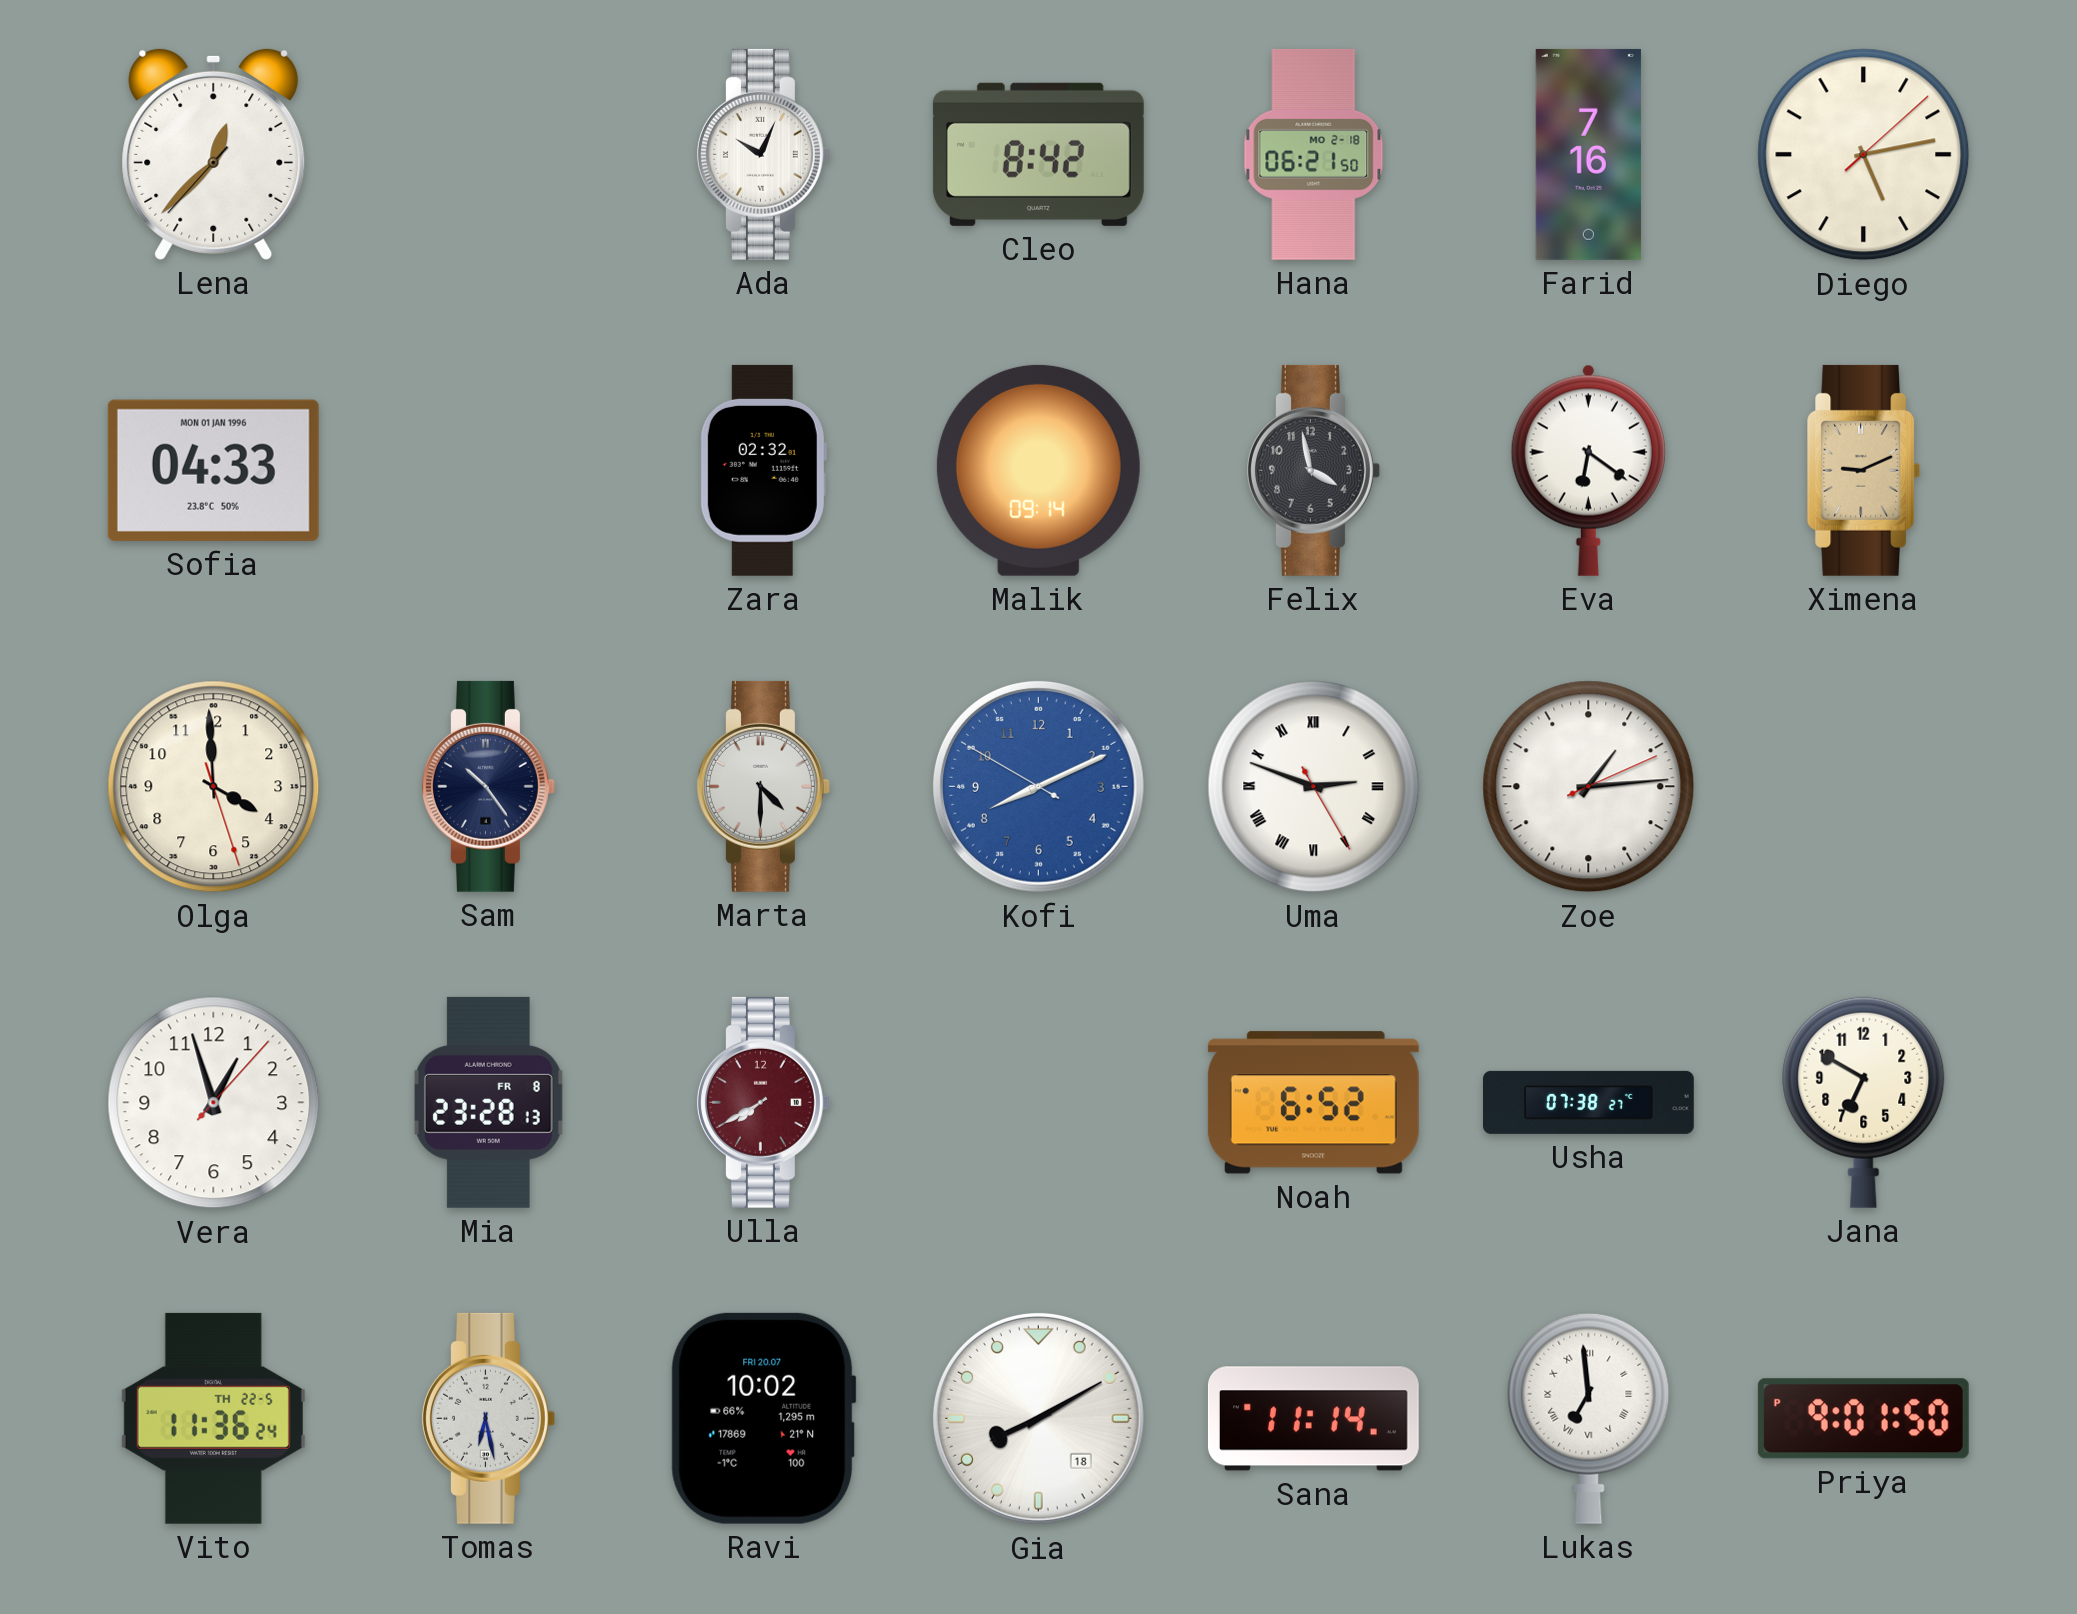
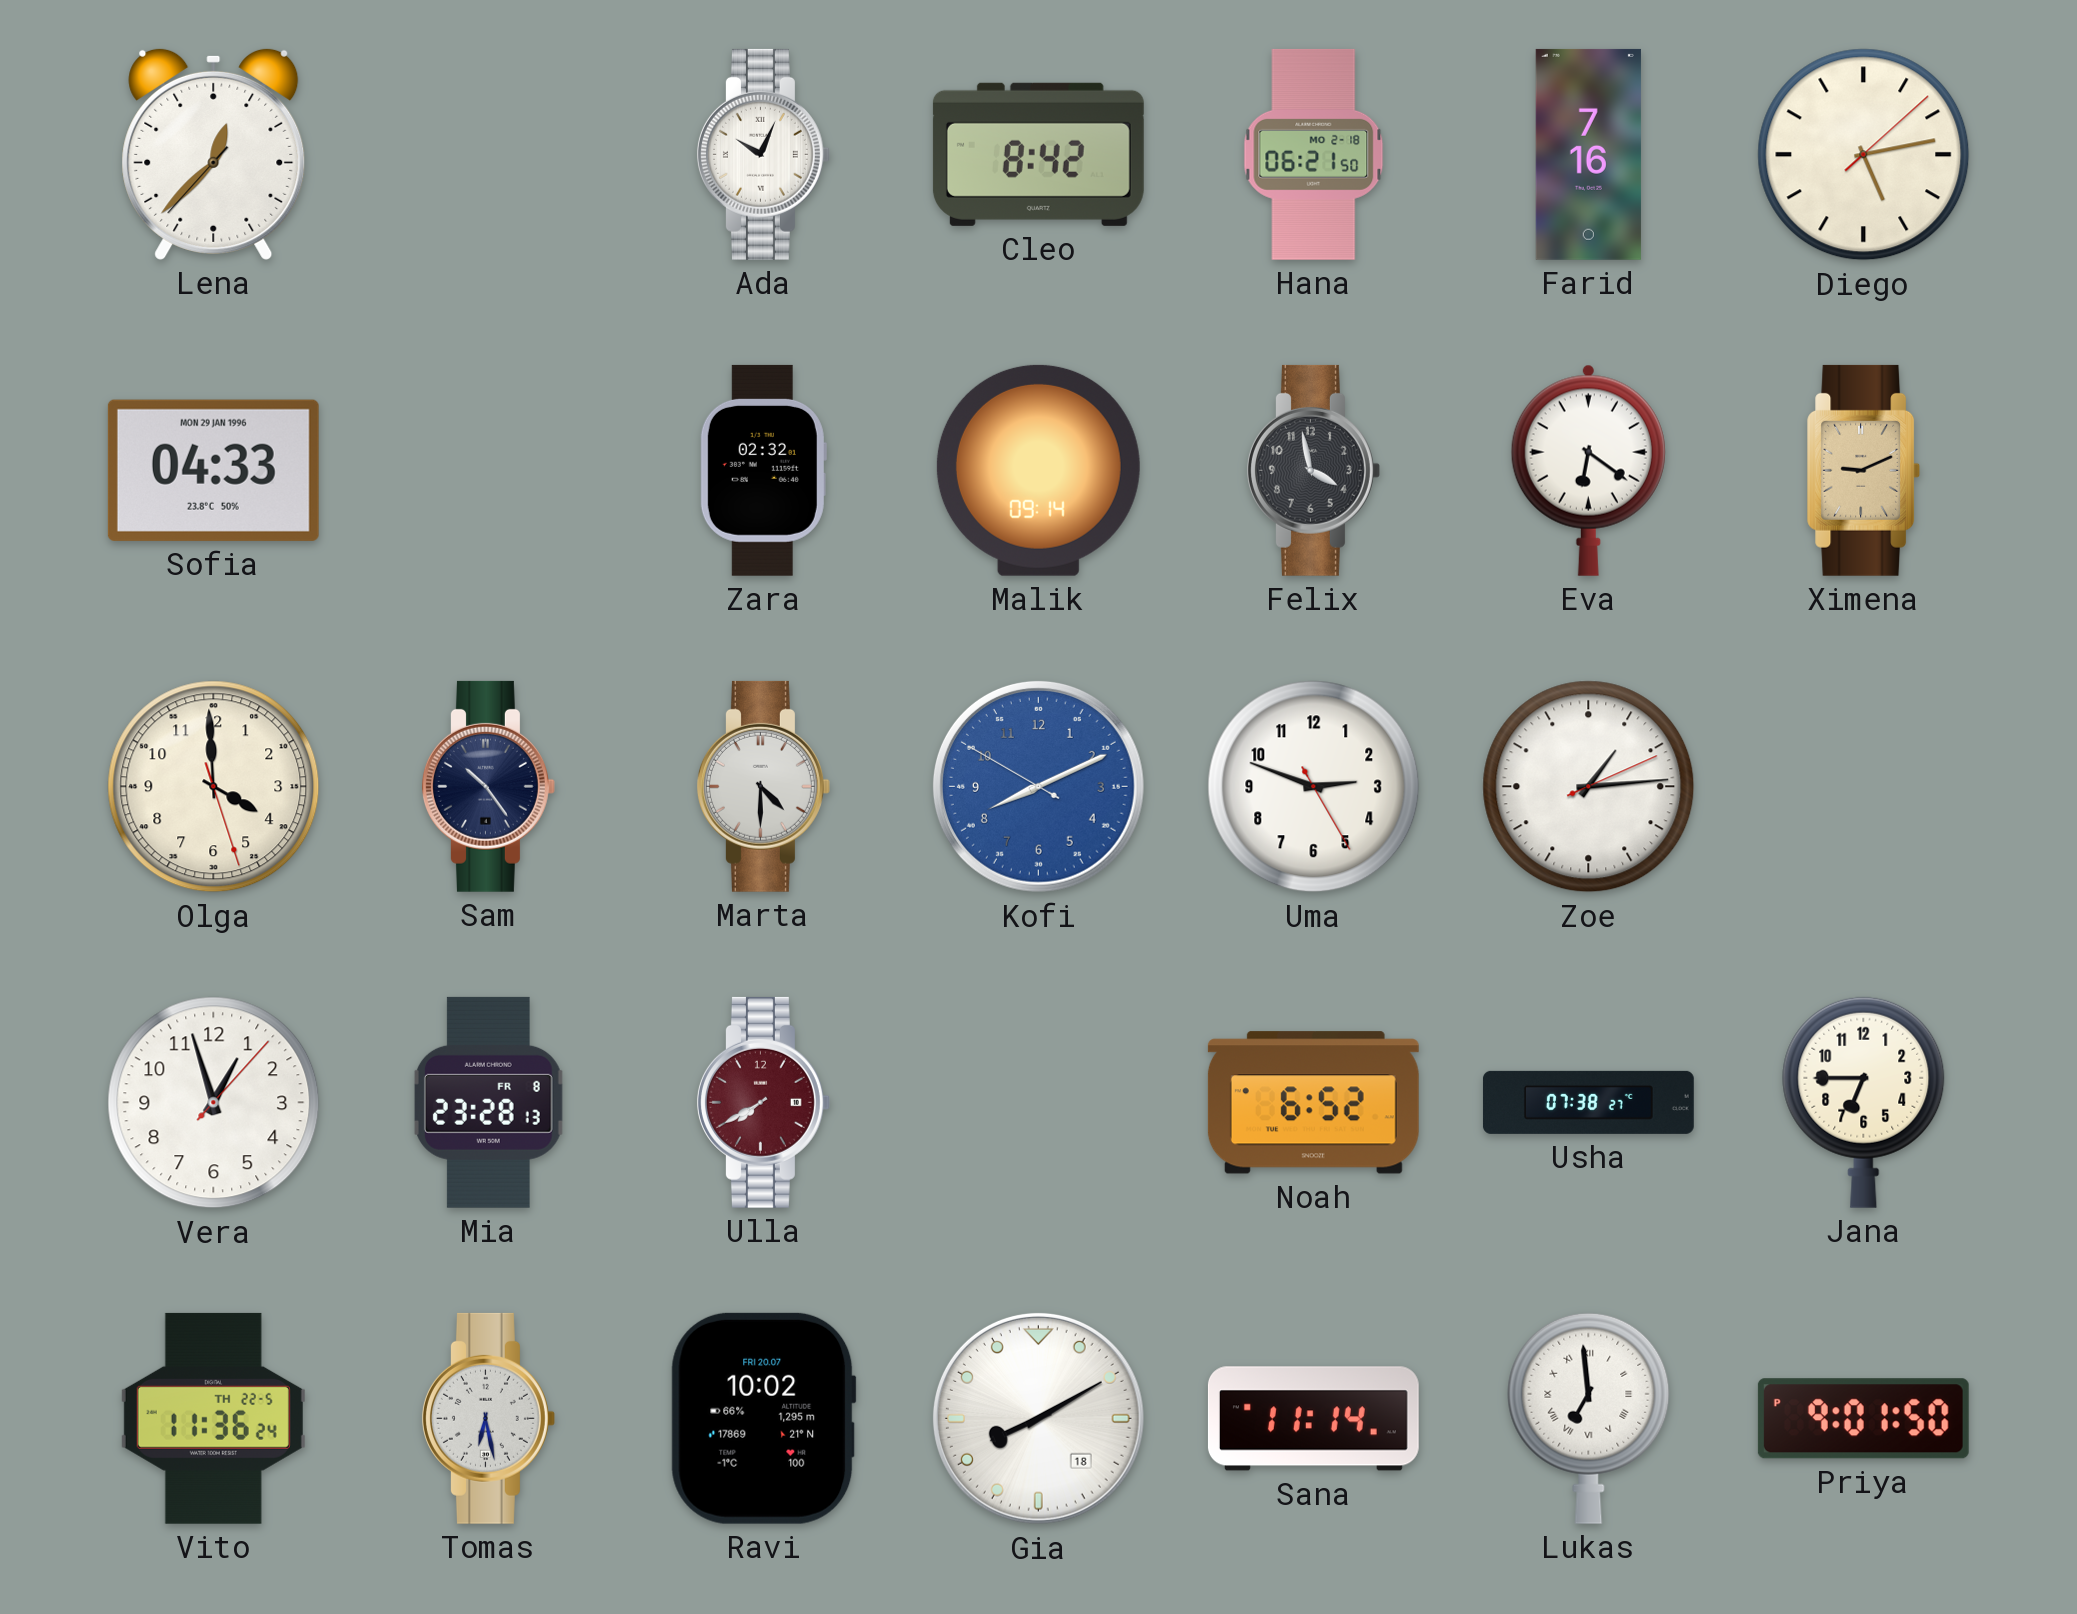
Sofia date: MON 01 JAN 1996 -> MON 29 JAN 1996
Uma numerals: Roman -> Arabic
Jana: 6:50 -> 6:45
